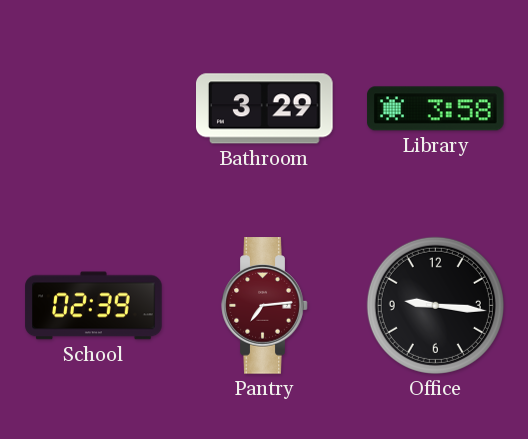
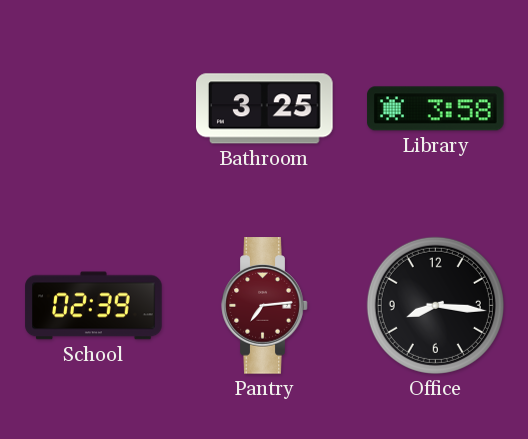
Bathroom: 3:29 -> 3:25
Office: 9:16 -> 8:16
